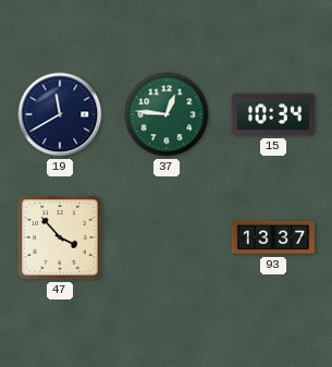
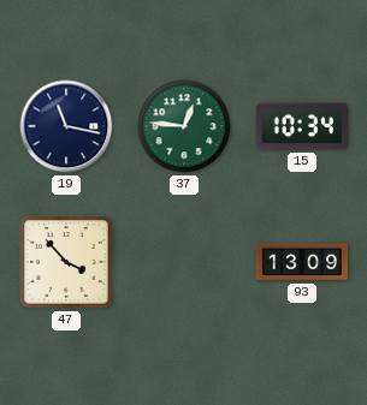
19: 11:40 -> 11:17
93: 13:37 -> 13:09
